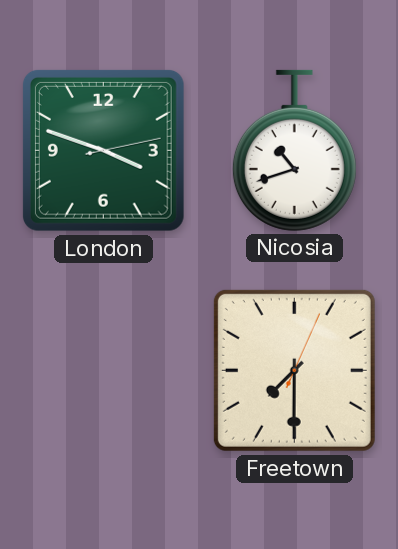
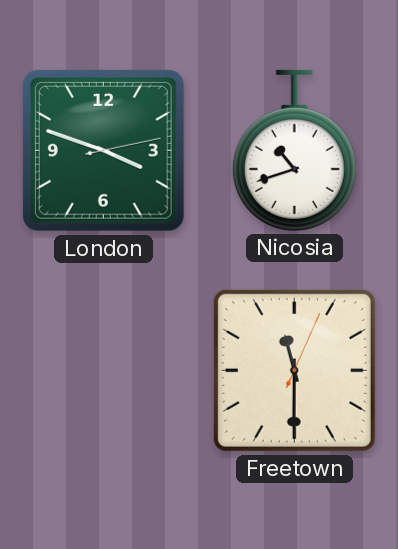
Freetown: 7:30 -> 11:30
